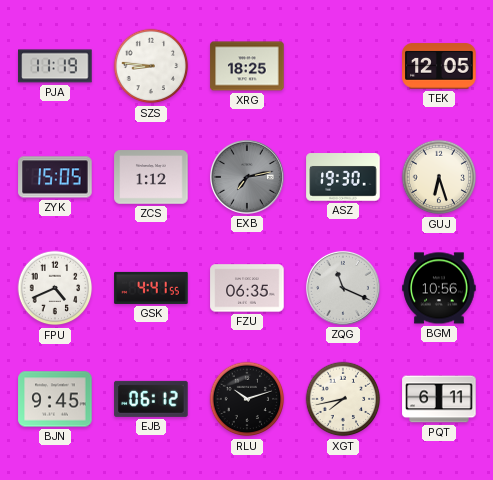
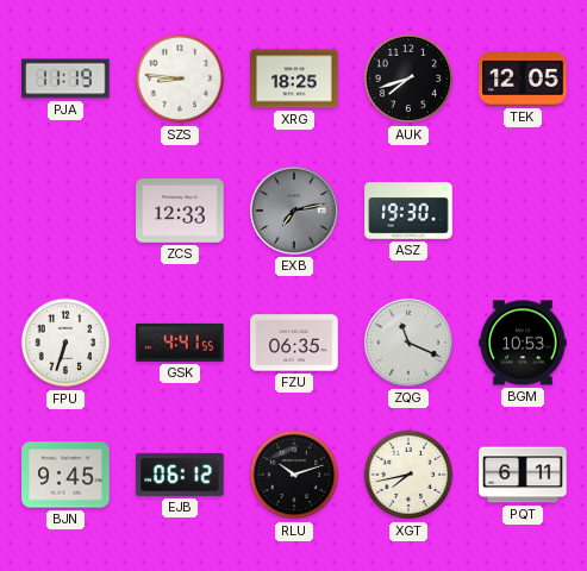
AUK: none -> 7:42
ZYK: 15:05 -> none
ZCS: 1:12 -> 12:33
GUJ: 6:27 -> none
FPU: 4:41 -> 6:33
BGM: 10:56 -> 10:53
